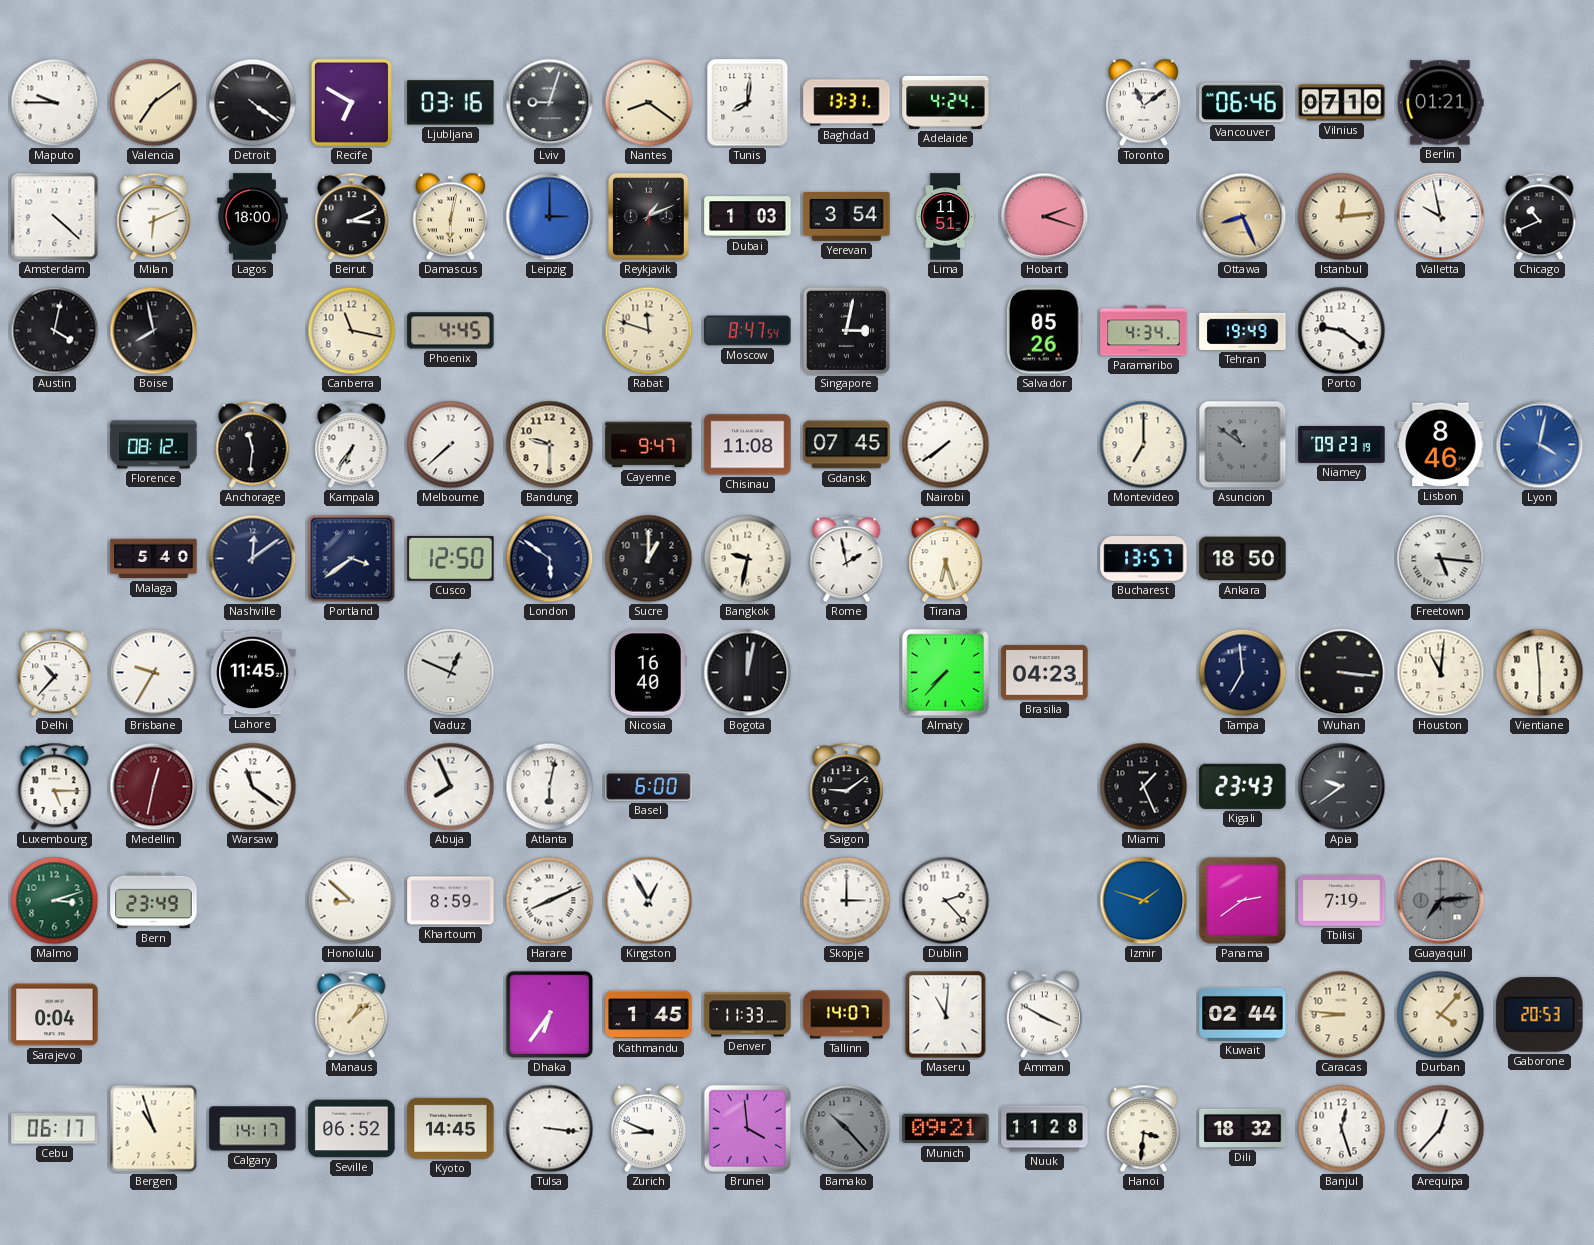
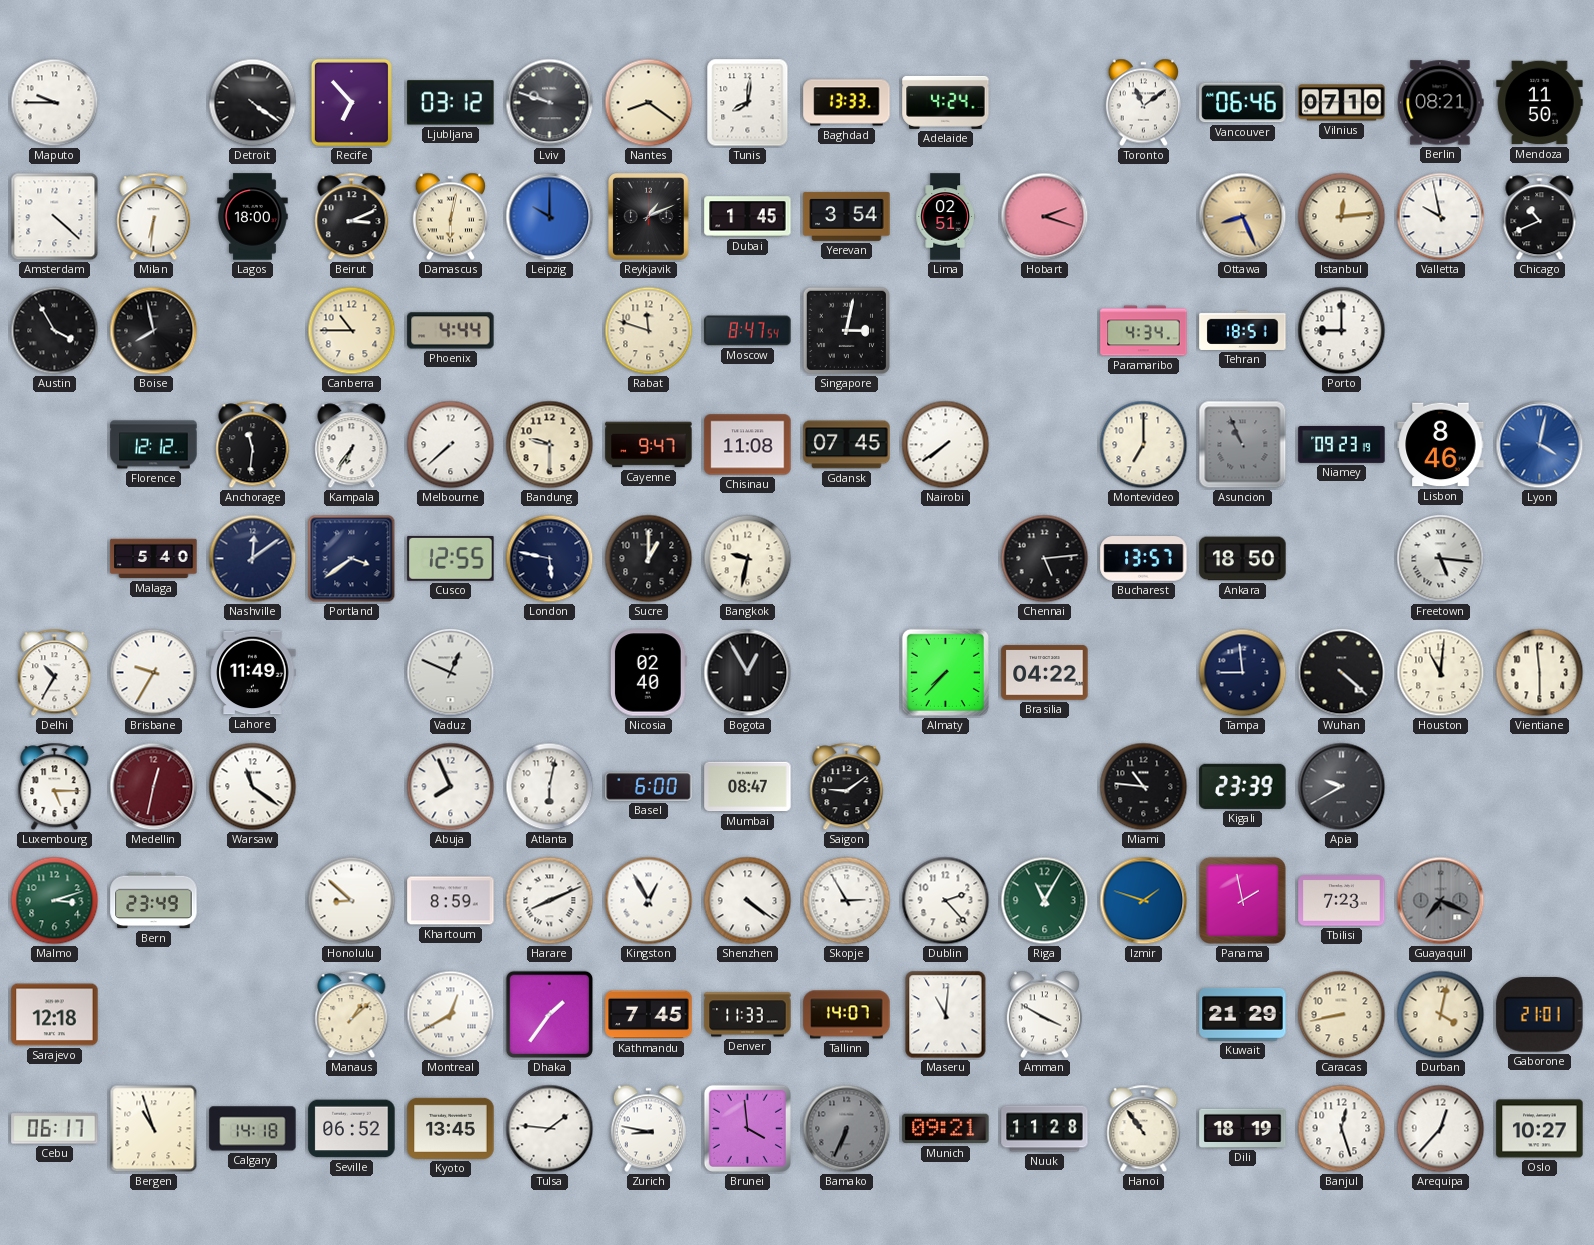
Valencia: 7:09 -> none
Recife: 6:50 -> 6:53
Ljubljana: 03:16 -> 03:12
Lviv: 9:03 -> 9:48
Baghdad: 13:31 -> 13:33
Berlin: 01:21 -> 08:21
Mendoza: none -> 11:50
Milan: 6:11 -> 6:31
Leipzig: 3:00 -> 10:00
Dubai: 1:03 -> 1:45
Lima: 11:51 -> 02:51
Austin: 4:02 -> 3:55
Canberra: 11:17 -> 10:45
Phoenix: 4:45 -> 4:44
Salvador: 05:26 -> none
Tehran: 19:49 -> 18:51
Porto: 9:21 -> 9:00
Florence: 08:12 -> 12:12
Asuncion: 10:51 -> 10:56
Cusco: 12:50 -> 12:55
London: 5:51 -> 5:47
Rome: 1:58 -> none
Tirana: 6:27 -> none
Chennai: none -> 5:14
Delhi: 10:37 -> 10:35
Lahore: 11:45 -> 11:49
Nicosia: 16:40 -> 02:40
Bogota: 12:02 -> 12:55
Brasilia: 04:23 -> 04:22
Tampa: 6:59 -> 8:59
Wuhan: 3:16 -> 4:22
Mumbai: none -> 08:47
Miami: 1:26 -> 10:46
Kigali: 23:43 -> 23:39
Apia: 9:39 -> 9:40
Shenzhen: none -> 4:21
Skopje: 3:00 -> 2:55
Riga: none -> 11:05
Panama: 2:39 -> 1:58
Tbilisi: 7:19 -> 7:23
Guayaquil: 7:14 -> 7:19
Sarajevo: 0:04 -> 12:18
Montreal: none -> 12:40
Dhaka: 6:36 -> 1:36
Kathmandu: 1:45 -> 7:45
Kuwait: 02:44 -> 21:29
Caracas: 8:46 -> 8:43
Durban: 4:07 -> 4:02
Gaborone: 20:53 -> 21:01
Calgary: 14:17 -> 14:18
Kyoto: 14:45 -> 13:45
Tulsa: 3:16 -> 1:46
Zurich: 8:49 -> 8:47
Bamako: 10:23 -> 6:34
Hanoi: 3:31 -> 10:54
Dili: 18:32 -> 18:19
Oslo: none -> 10:27
